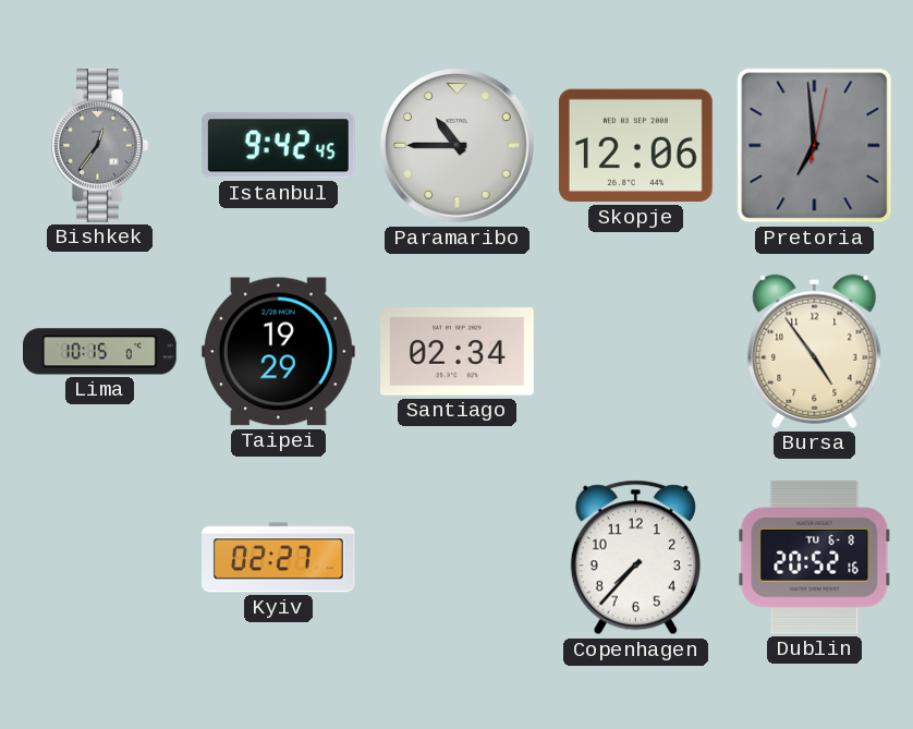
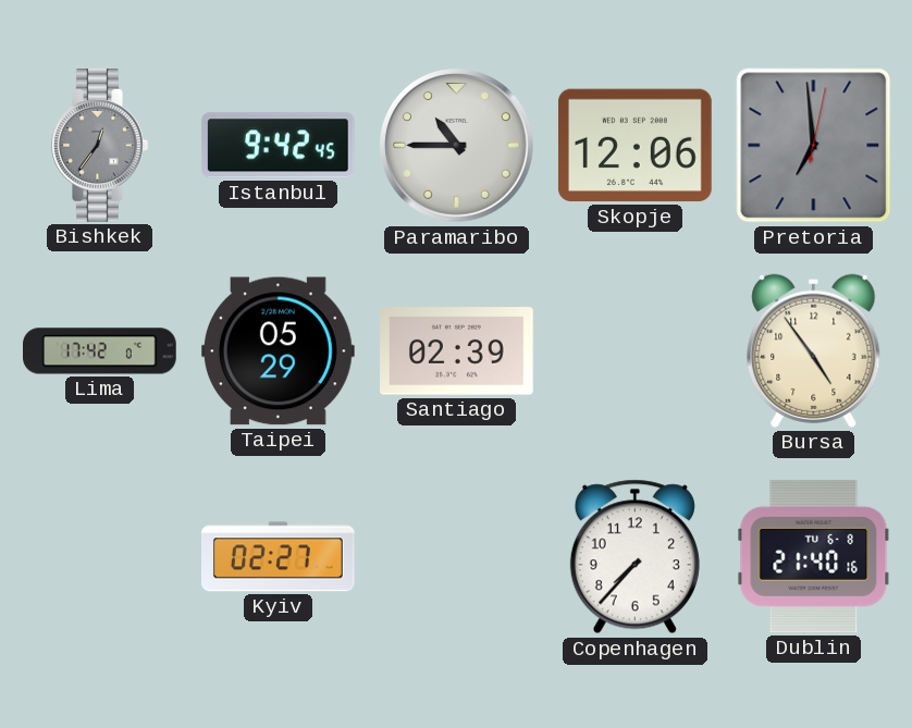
Lima: 10:15 -> 17:42
Taipei: 19:29 -> 05:29
Santiago: 02:34 -> 02:39
Dublin: 20:52 -> 21:40
